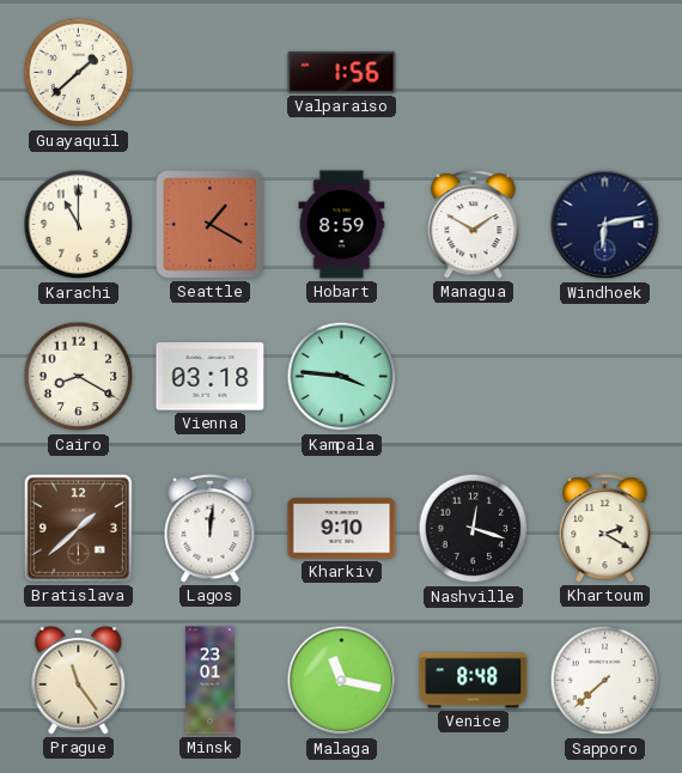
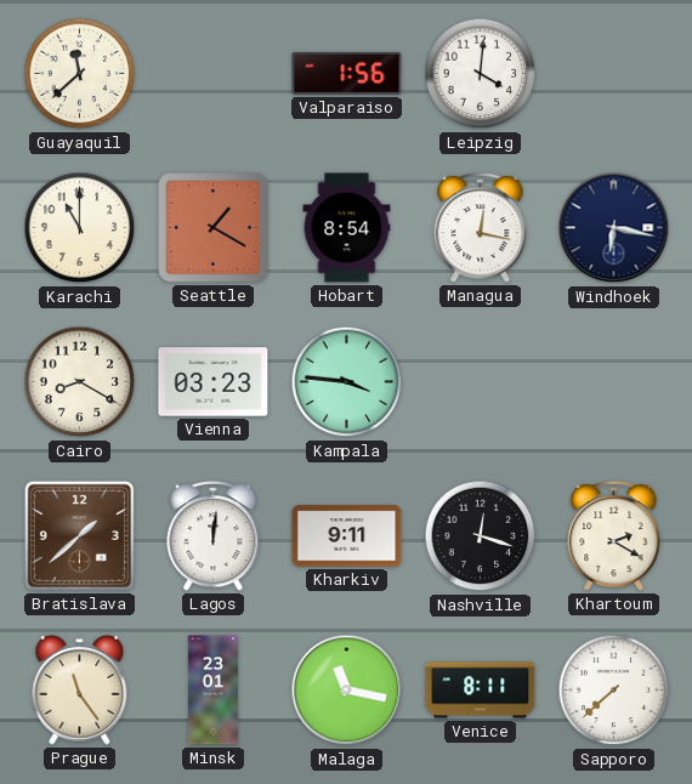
Guayaquil: 1:38 -> 11:38
Leipzig: none -> 4:01
Hobart: 8:59 -> 8:54
Managua: 1:50 -> 12:17
Windhoek: 6:13 -> 6:17
Vienna: 03:18 -> 03:23
Kharkiv: 9:10 -> 9:11
Venice: 8:48 -> 8:11
